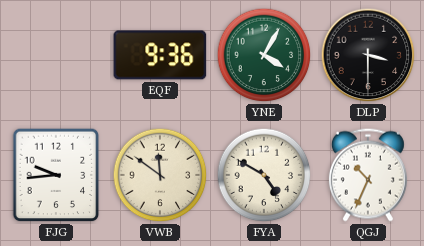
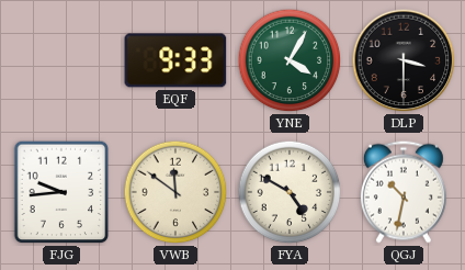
EQF: 9:36 -> 9:33
QGJ: 10:34 -> 10:32
